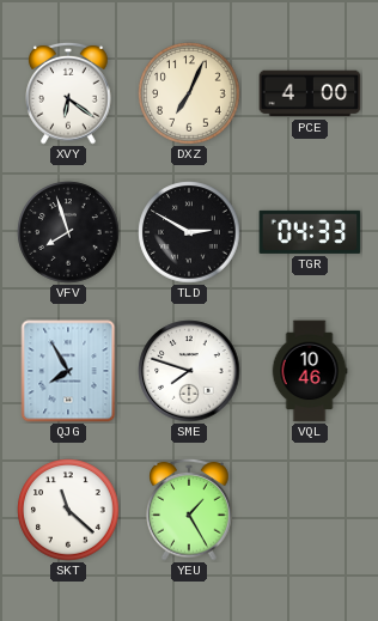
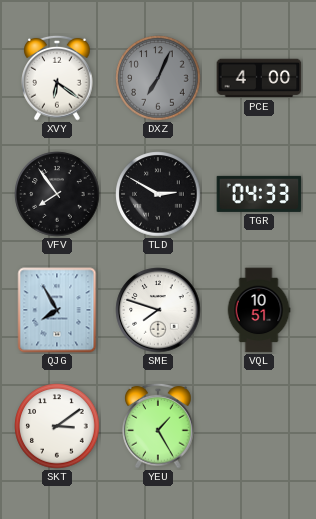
DXZ dial: cream -> grey
VFV: 7:57 -> 7:54
VQL: 10:46 -> 10:51
SKT: 11:22 -> 3:09
